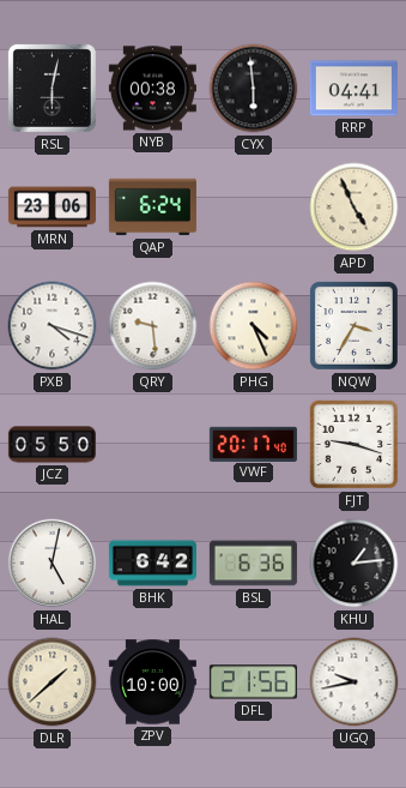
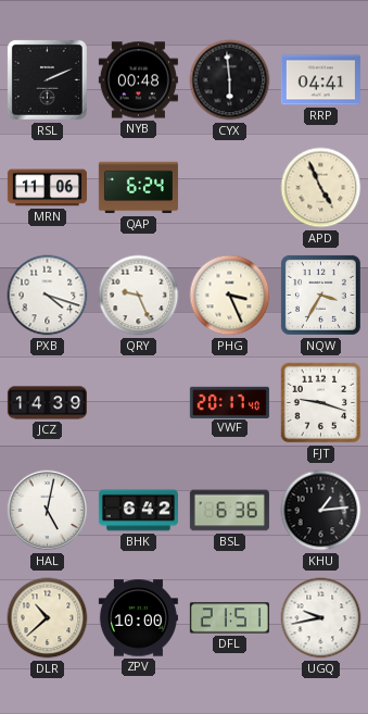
RSL: 6:02 -> 2:11
NYB: 00:38 -> 00:48
MRN: 23:06 -> 11:06
QRY: 9:29 -> 9:26
PHG: 4:26 -> 3:26
JCZ: 05:50 -> 14:39
DLR: 1:38 -> 10:38
DFL: 21:56 -> 21:51
